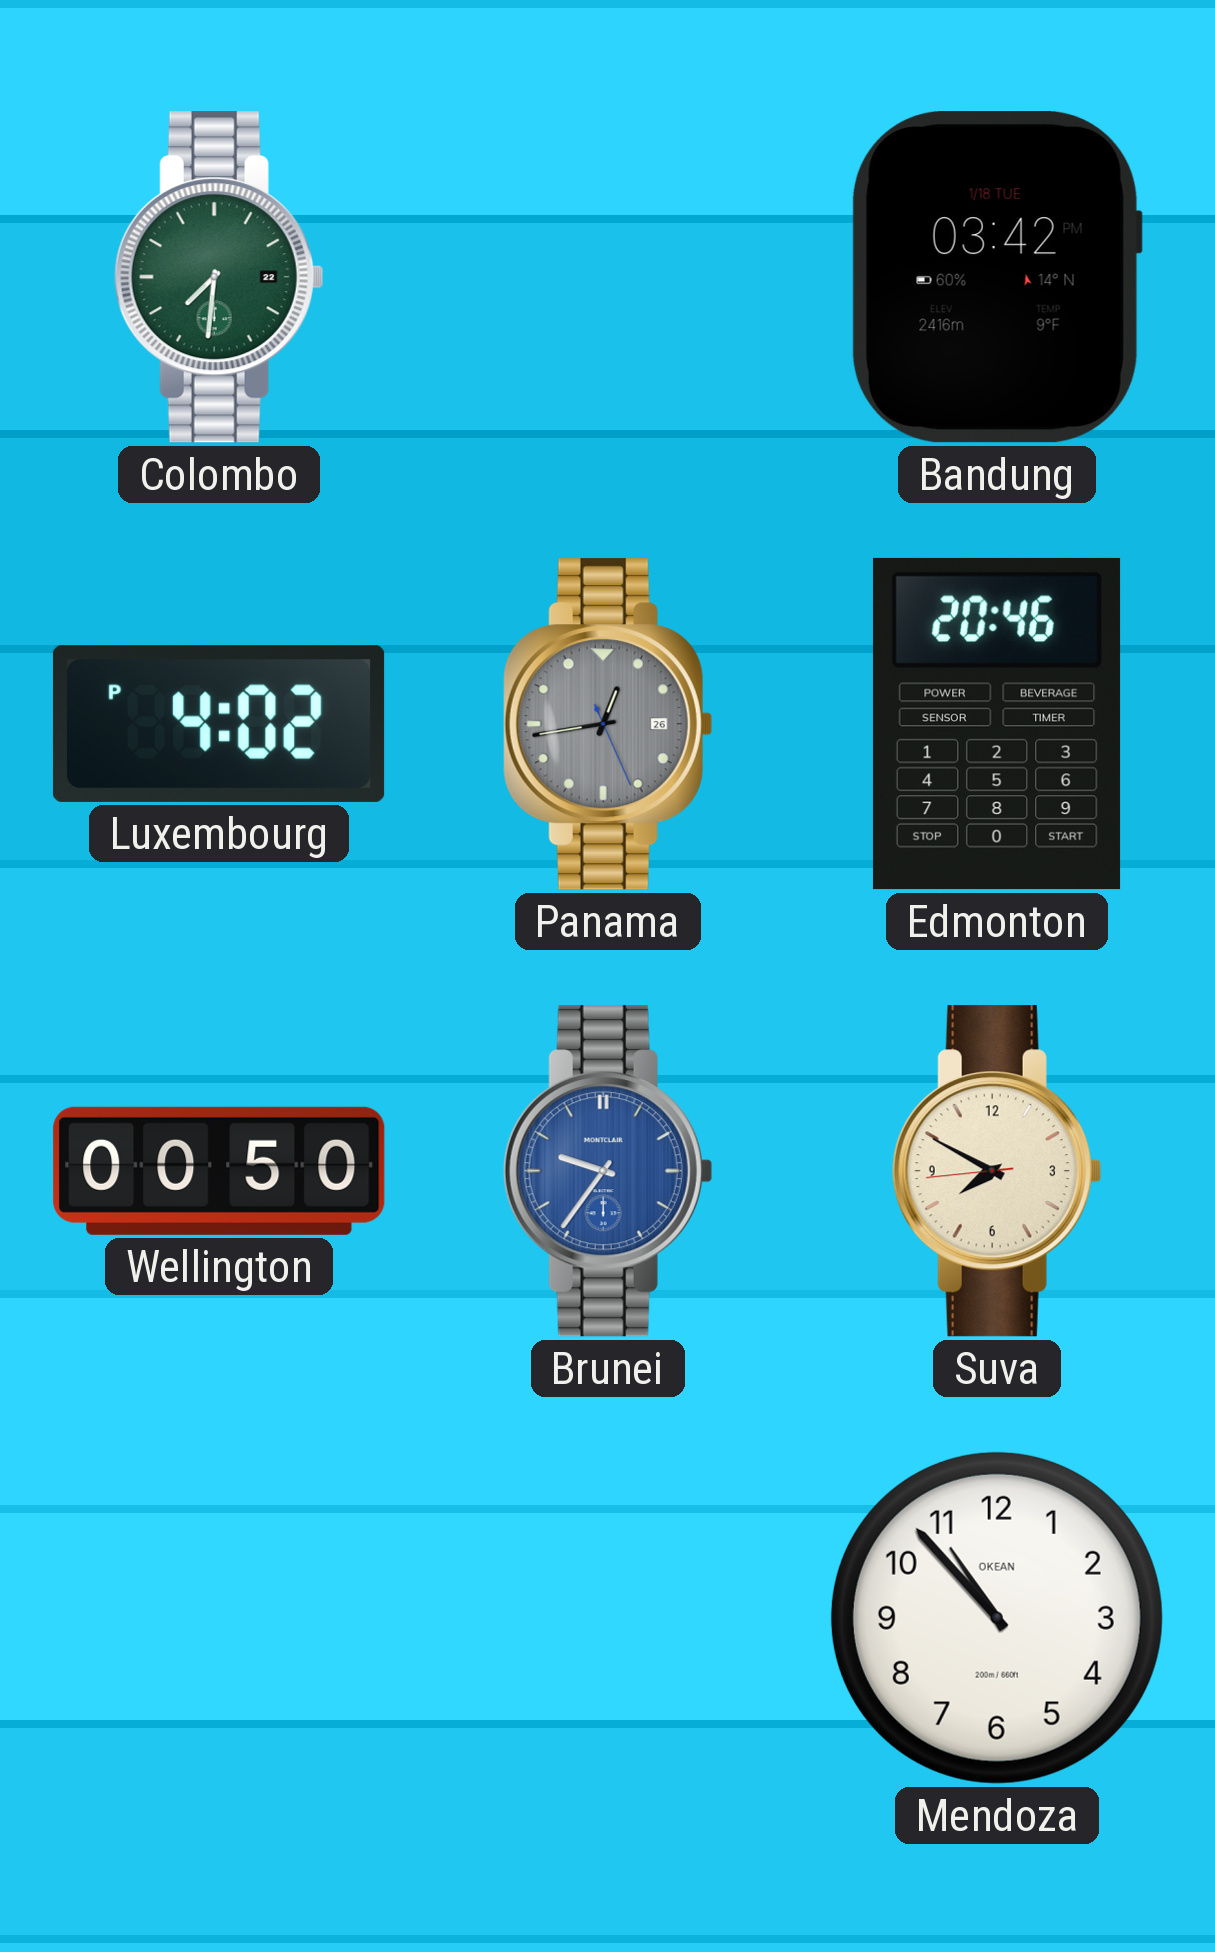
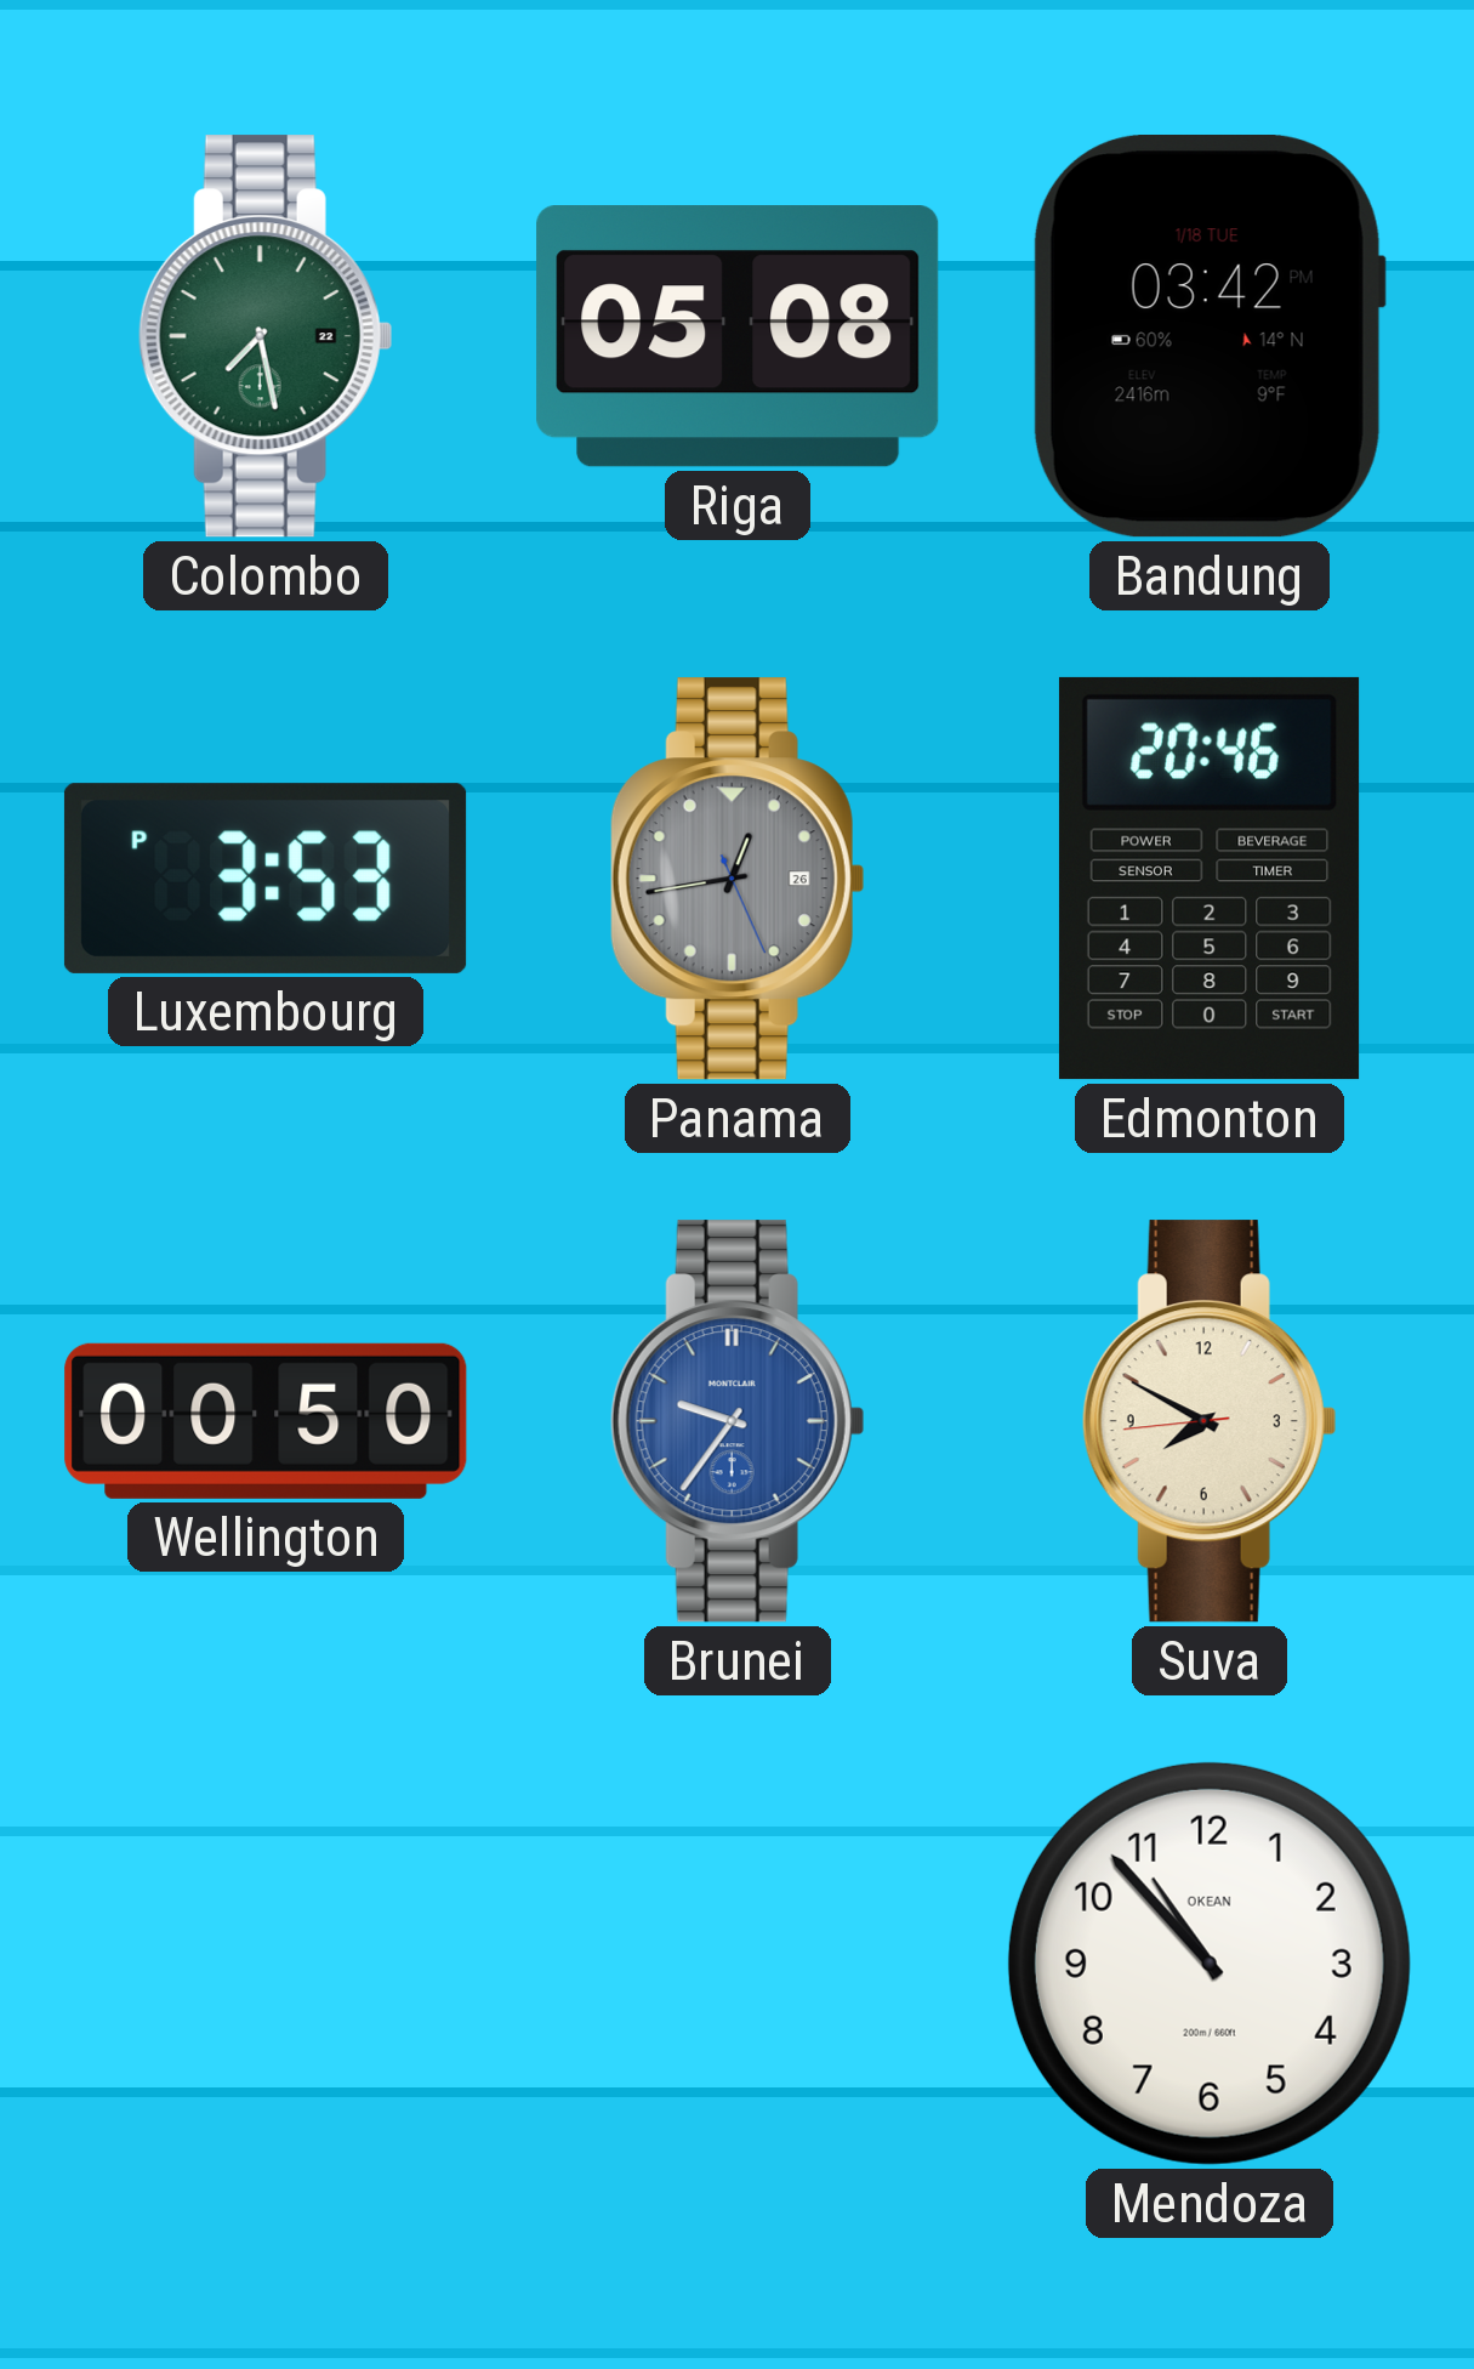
Colombo: 7:31 -> 7:28
Riga: none -> 05:08
Luxembourg: 4:02 -> 3:53
